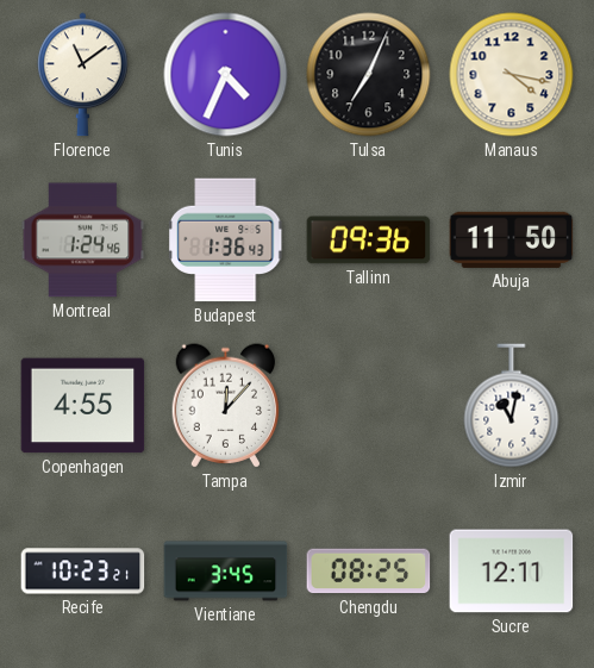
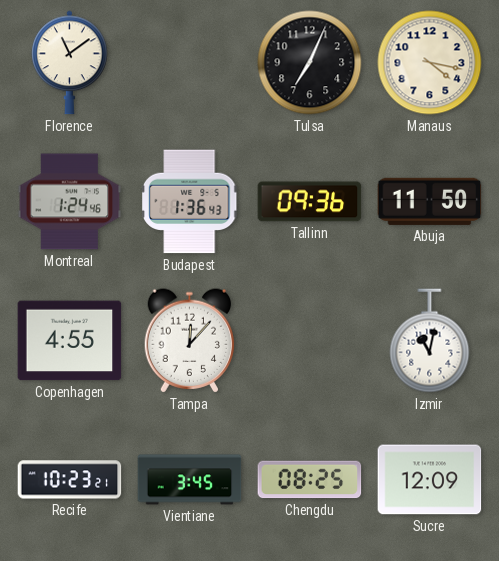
Tunis: 4:34 -> none
Sucre: 12:11 -> 12:09
